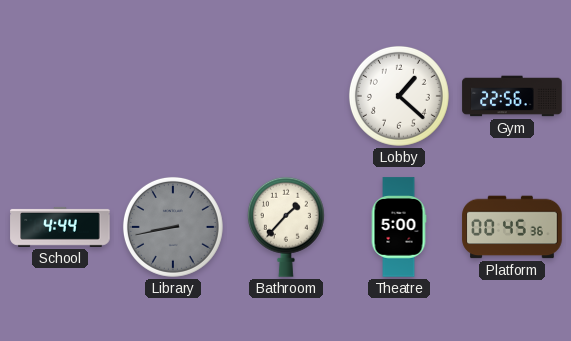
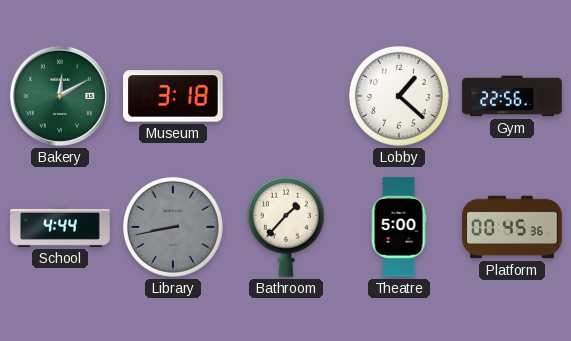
Bakery: none -> 12:10
Museum: none -> 3:18
